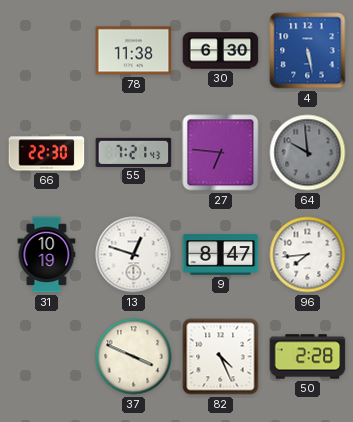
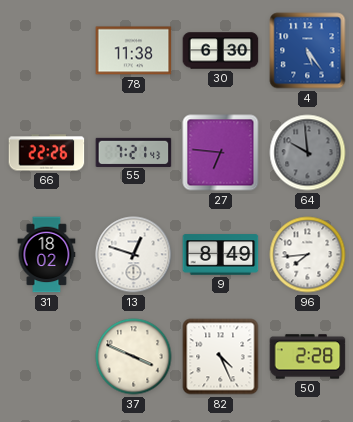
4: 5:28 -> 5:24
66: 22:30 -> 22:26
31: 10:19 -> 18:02
9: 8:47 -> 8:49
